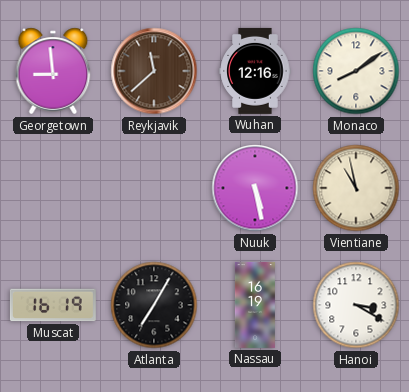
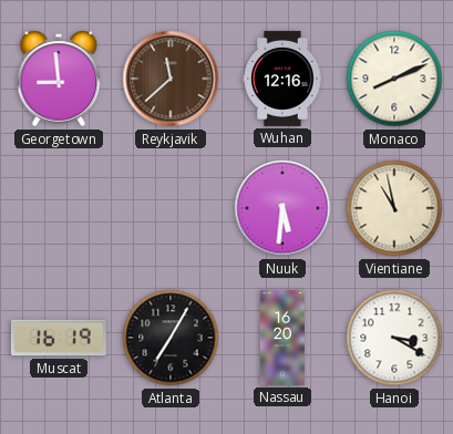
Monaco: 8:09 -> 8:11
Nuuk: 5:28 -> 5:31
Nassau: 16:19 -> 16:20
